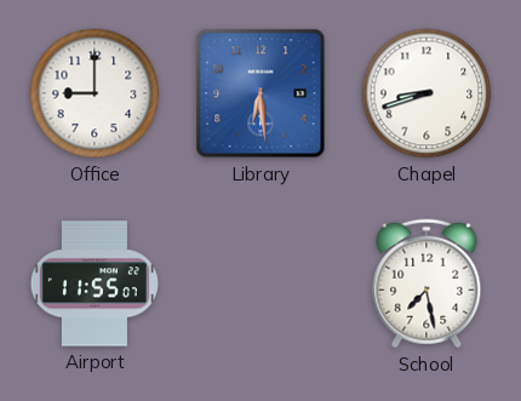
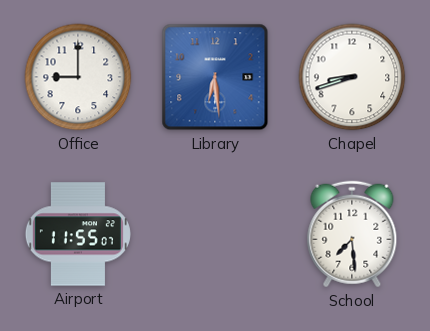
School: 7:28 -> 7:29
